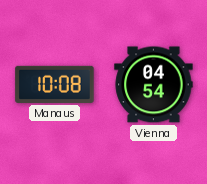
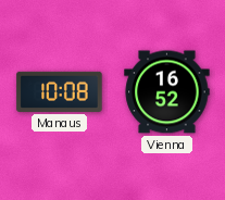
Vienna: 04:54 -> 16:52
